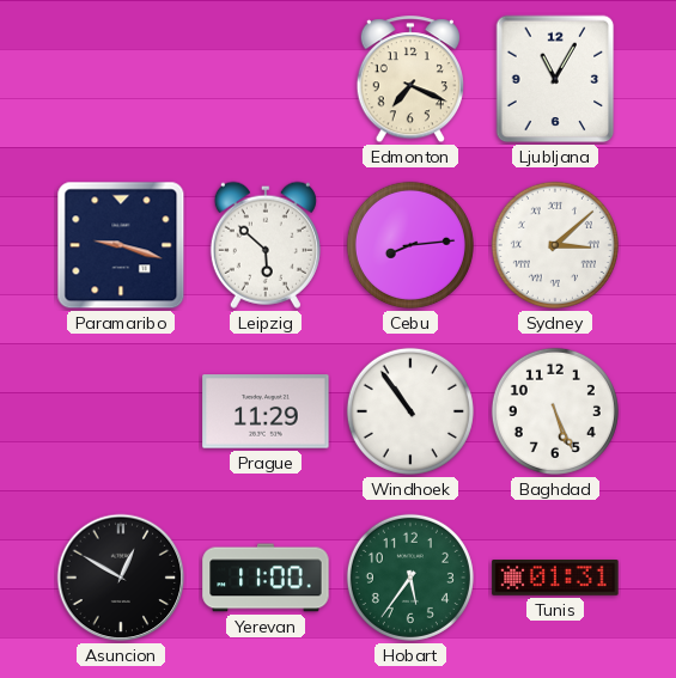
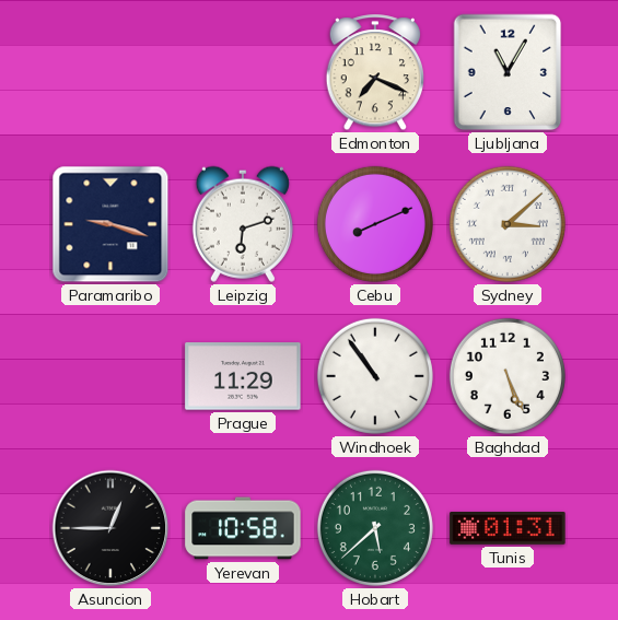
Leipzig: 5:52 -> 6:12
Cebu: 8:14 -> 8:11
Asuncion: 12:50 -> 12:45
Yerevan: 11:00 -> 10:58
Hobart: 5:36 -> 5:38
